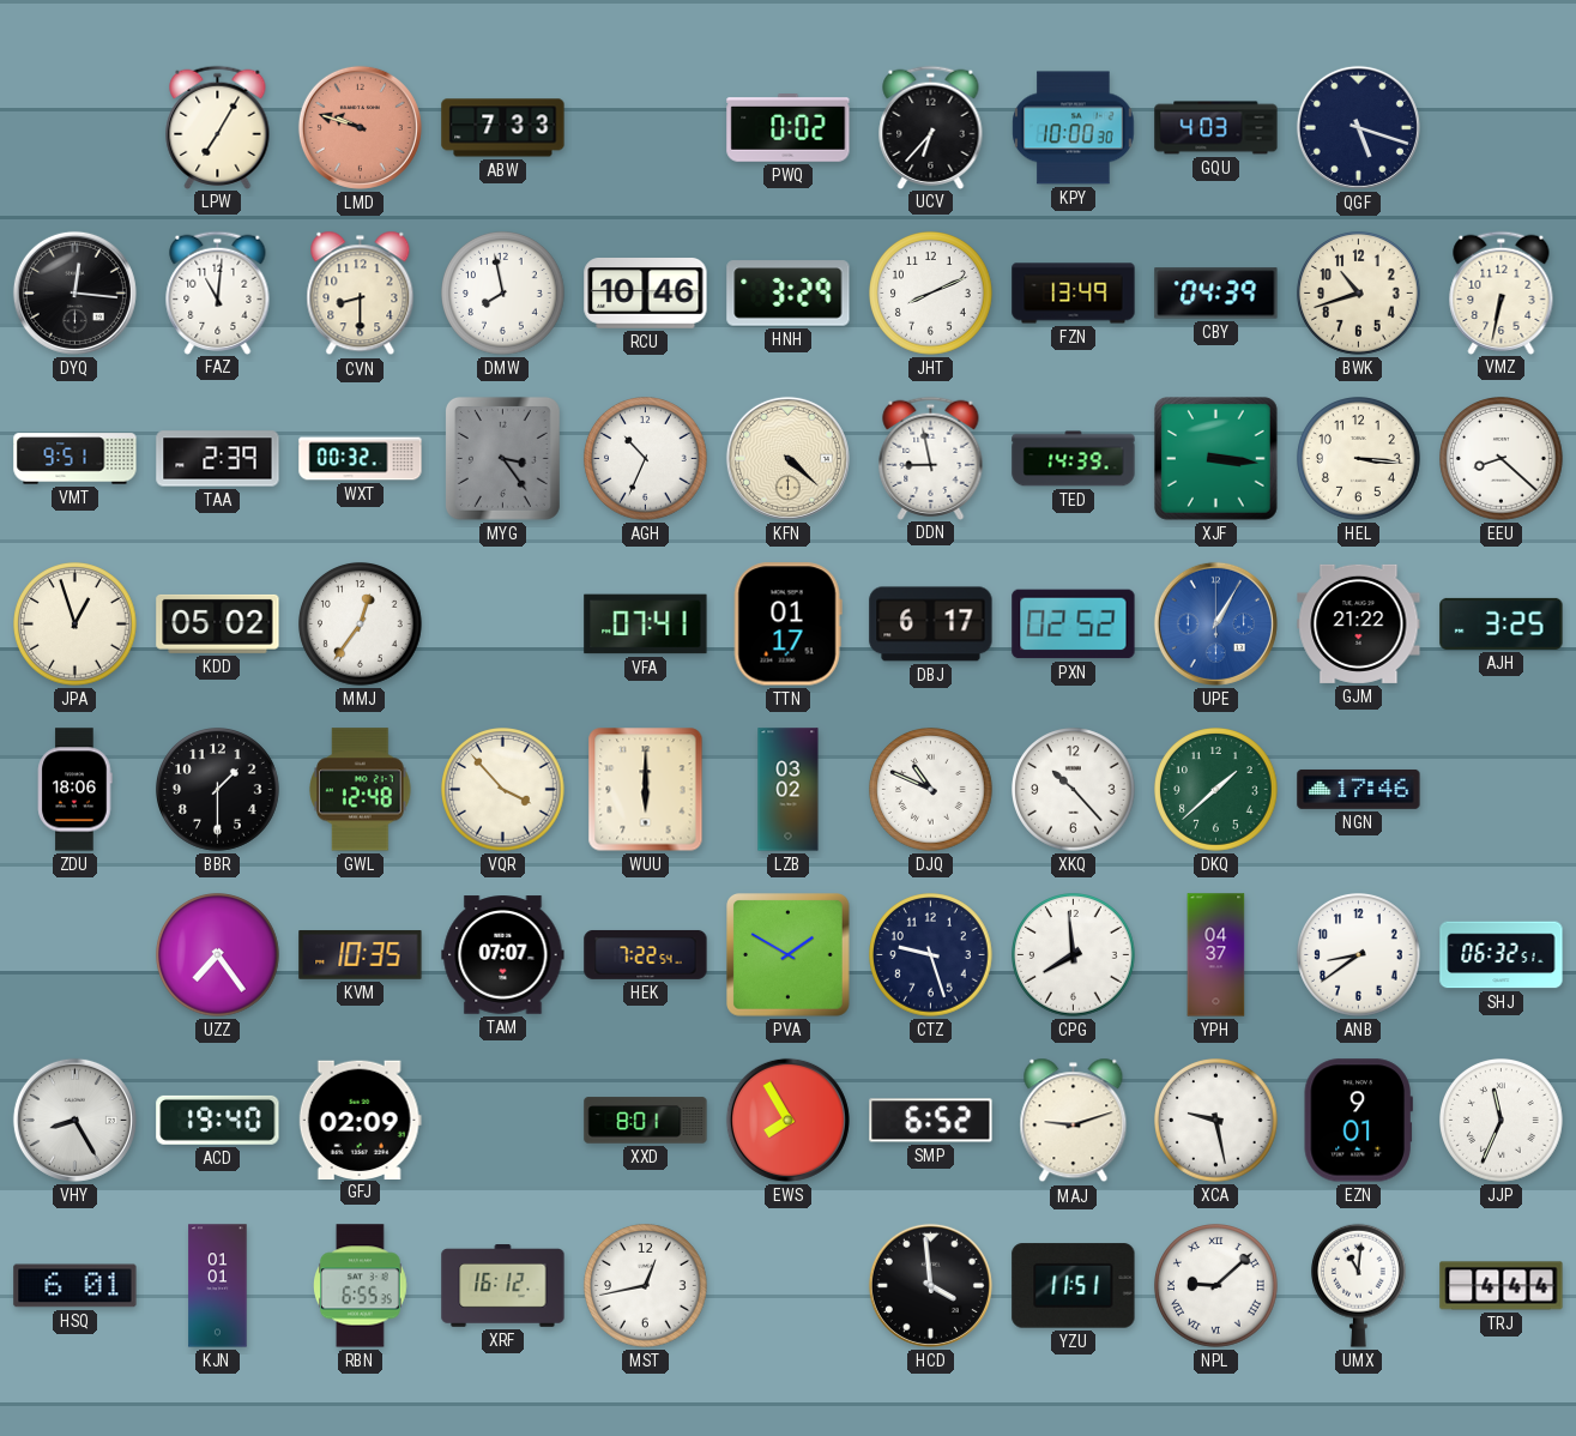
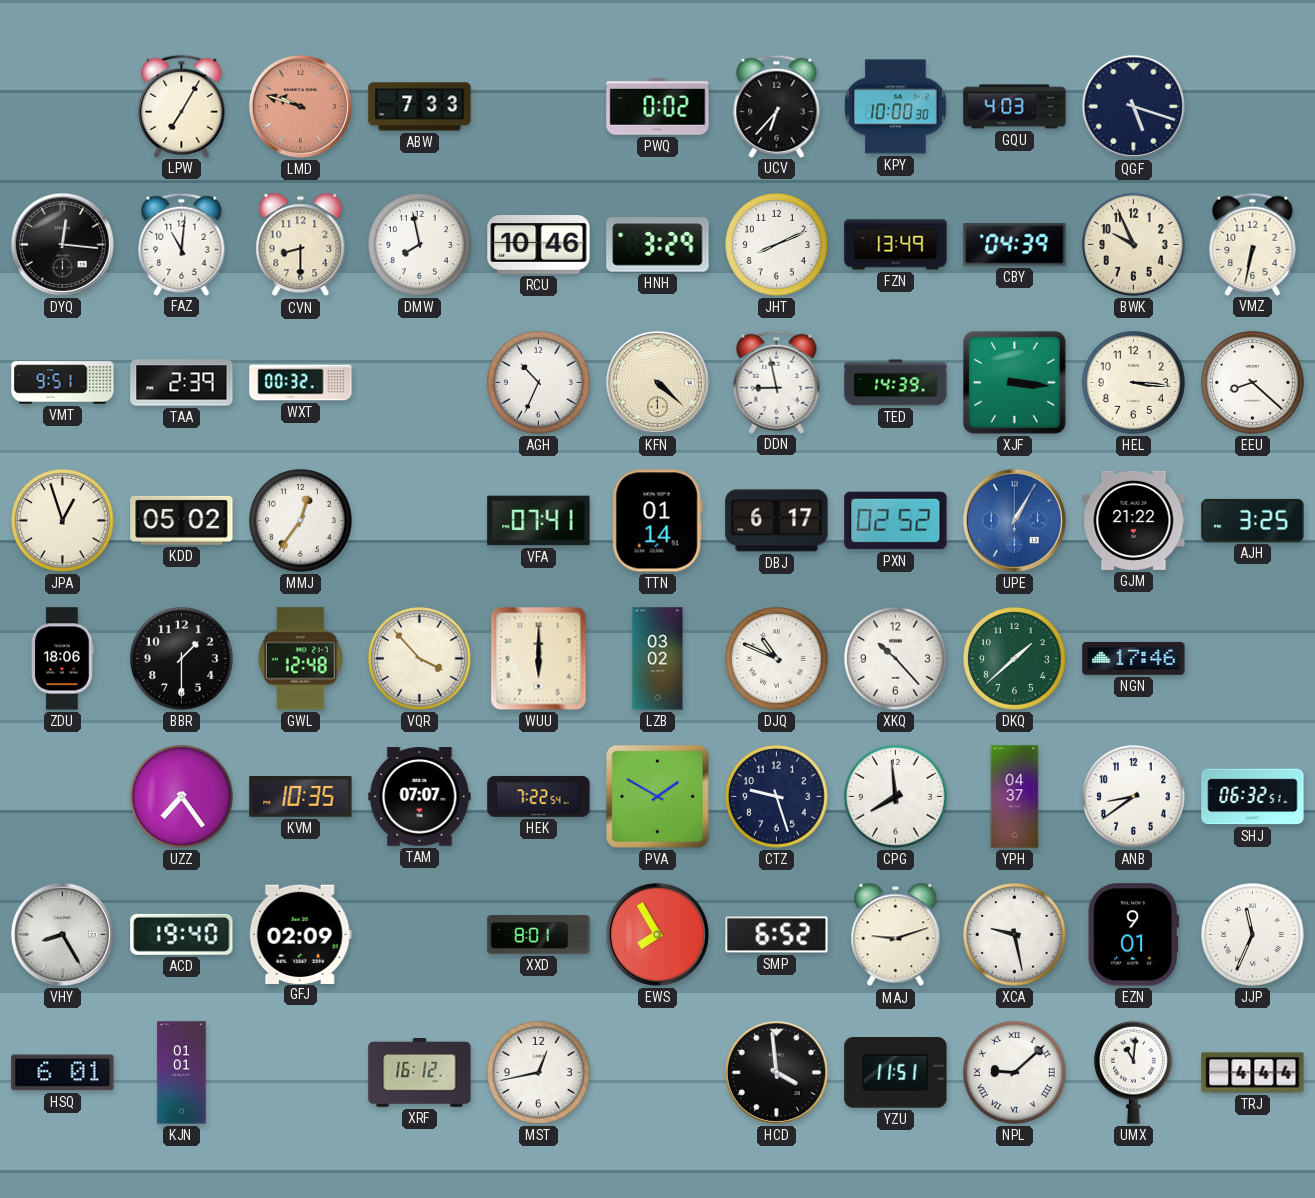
BWK: 10:42 -> 9:56
MYG: 3:24 -> none
TTN: 01:17 -> 01:14
RBN: 6:55 -> none
